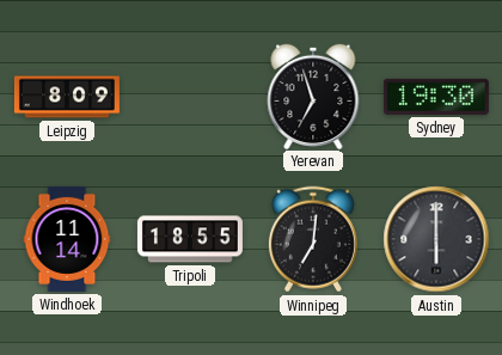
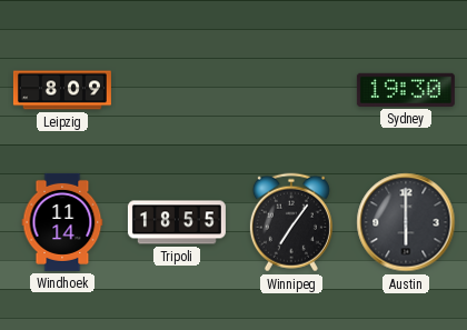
Yerevan: 6:57 -> none
Winnipeg: 7:01 -> 7:06
